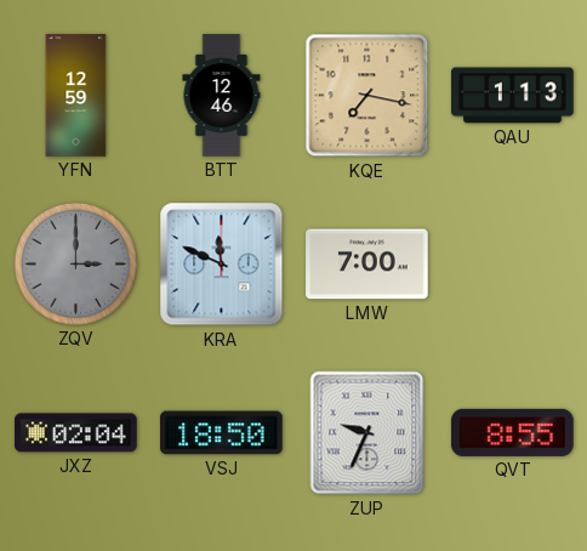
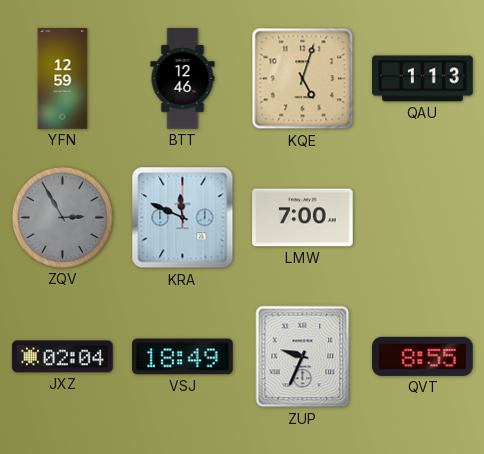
KQE: 7:17 -> 5:03
ZQV: 3:00 -> 2:55
VSJ: 18:50 -> 18:49
